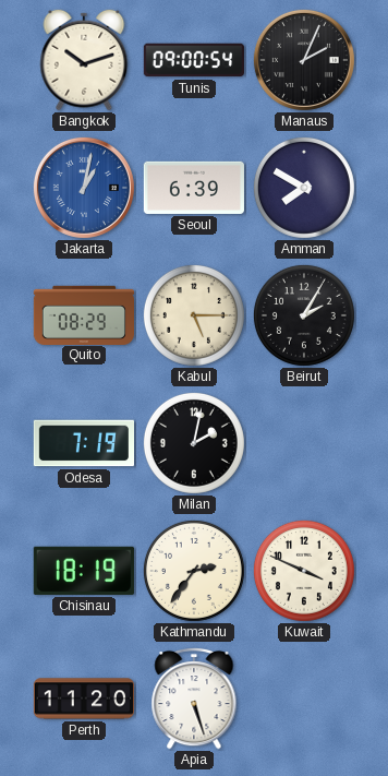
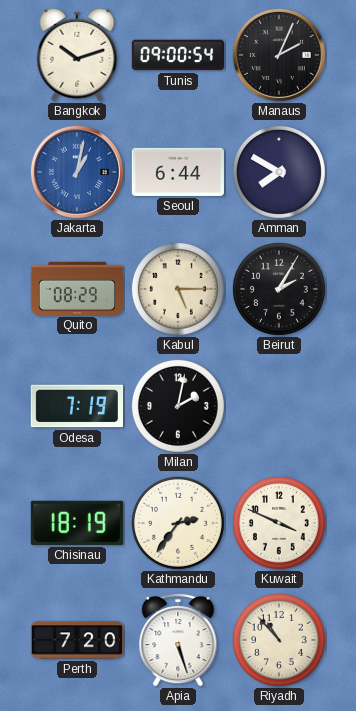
Seoul: 6:39 -> 6:44
Perth: 11:20 -> 7:20
Riyadh: none -> 10:53
